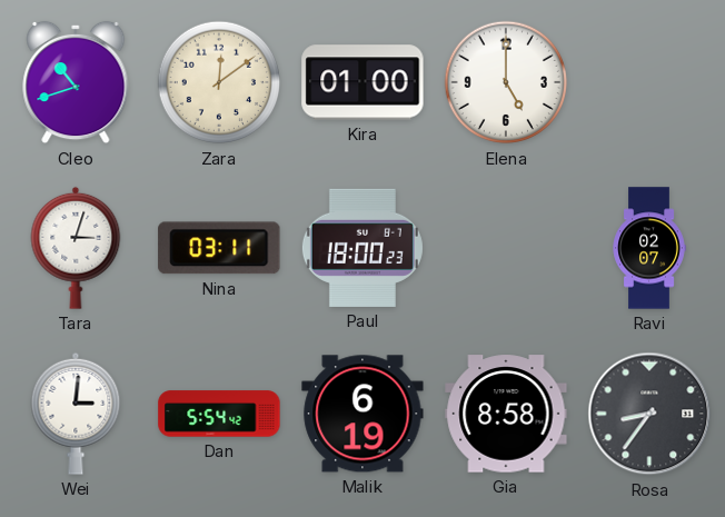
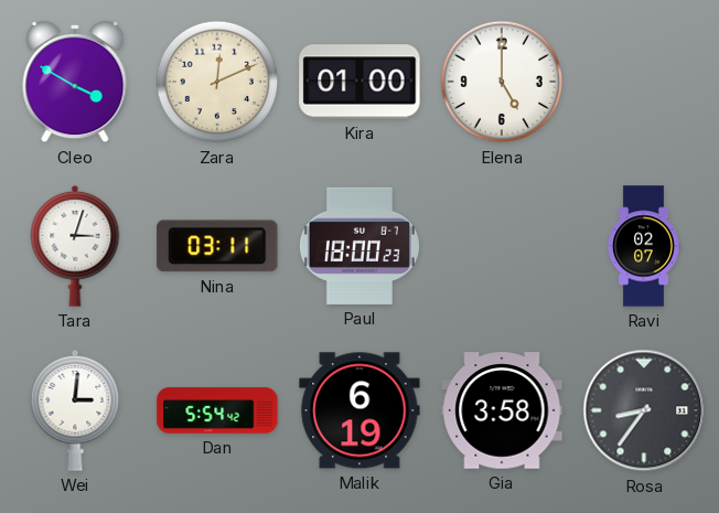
Cleo: 10:42 -> 3:50
Zara: 12:09 -> 12:11
Gia: 8:58 -> 3:58
